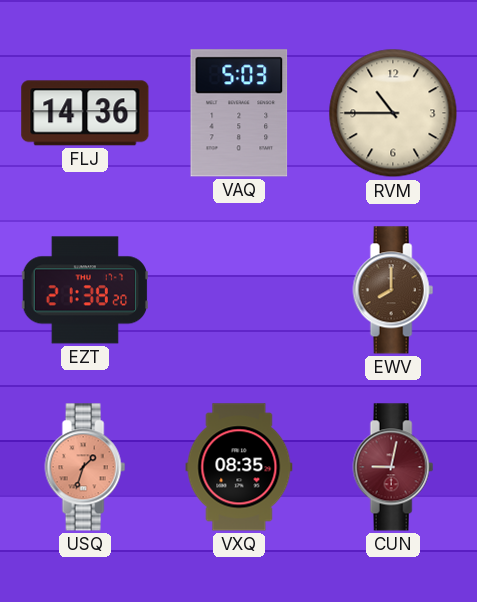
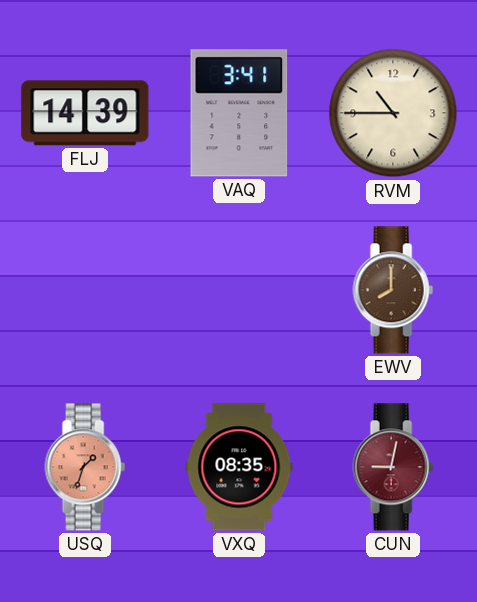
FLJ: 14:36 -> 14:39
VAQ: 5:03 -> 3:41
EZT: 21:38 -> none
